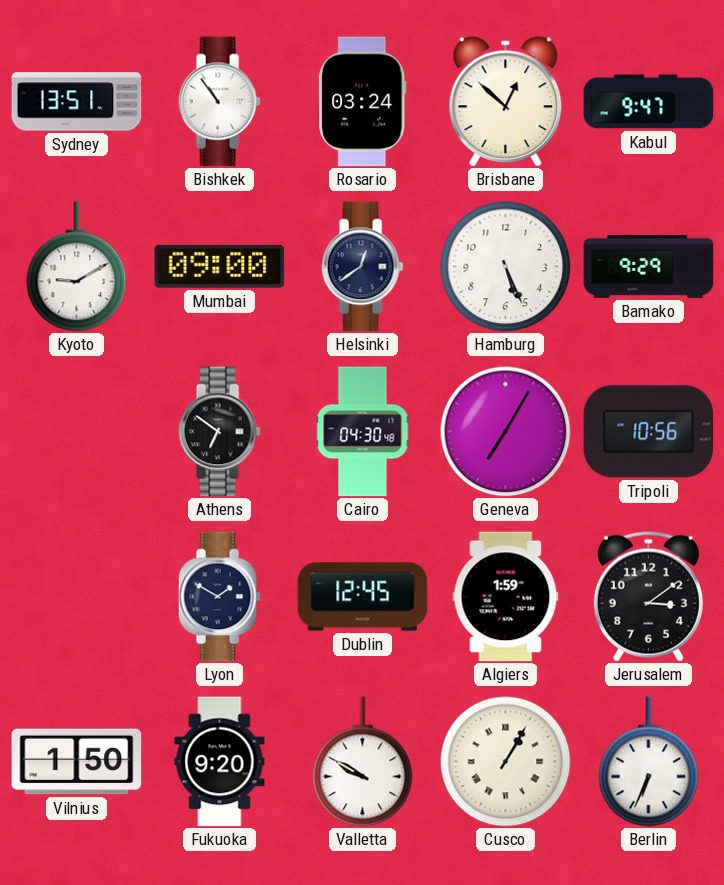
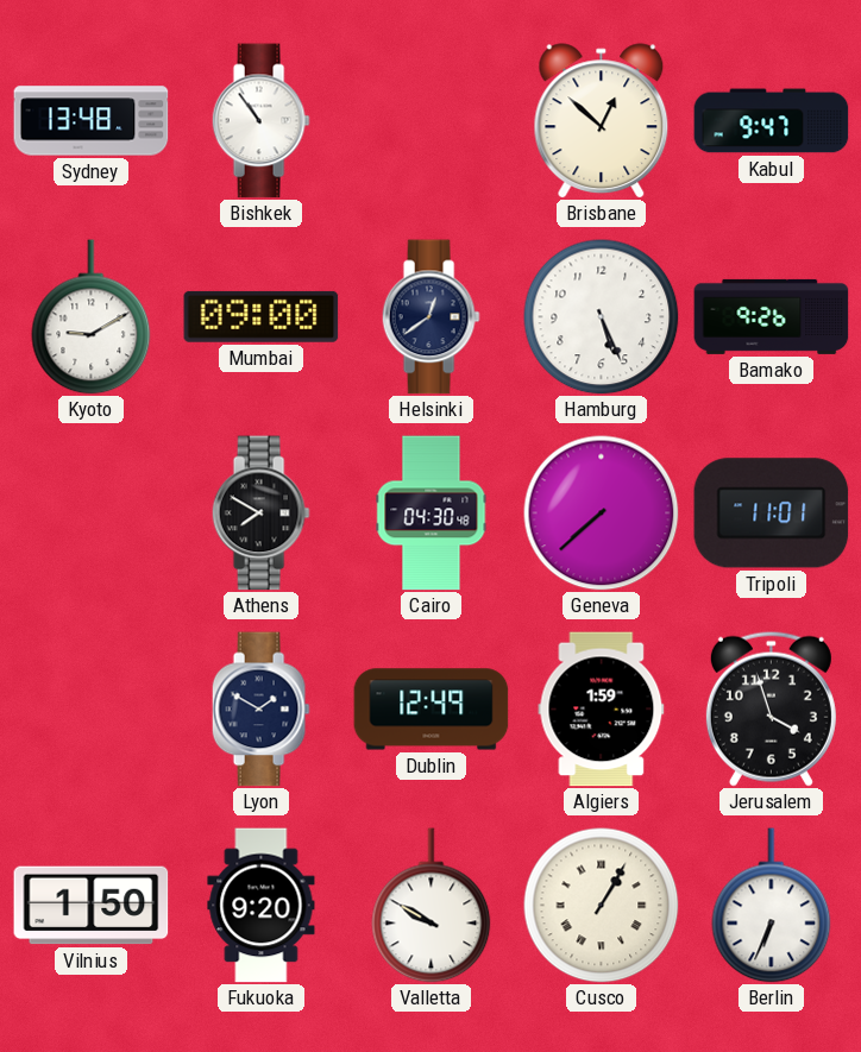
Sydney: 13:51 -> 13:48
Rosario: 03:24 -> none
Bamako: 9:29 -> 9:26
Athens: 6:51 -> 7:50
Geneva: 7:05 -> 7:38
Tripoli: 10:56 -> 11:01
Dublin: 12:45 -> 12:49
Jerusalem: 3:09 -> 3:57
